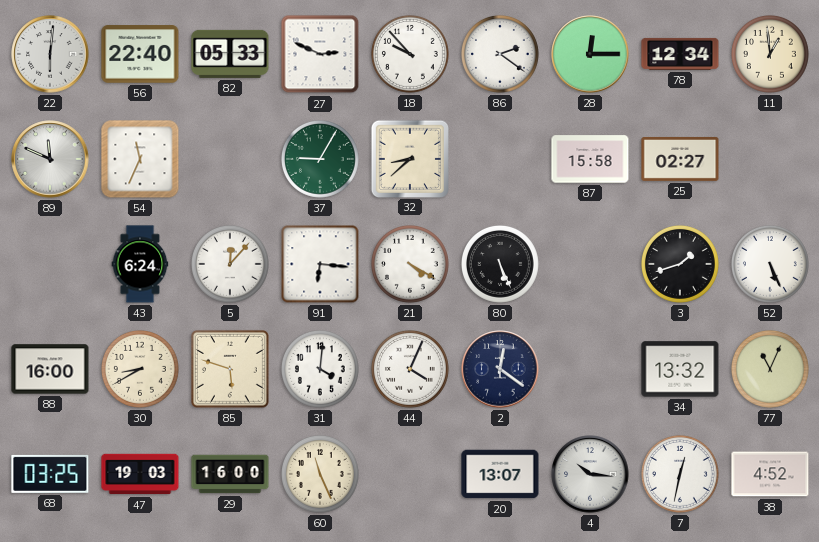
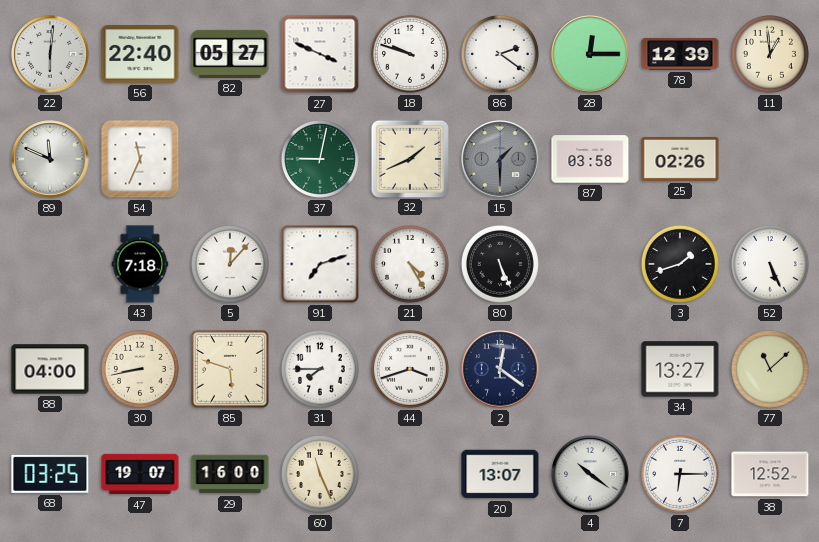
82: 05:33 -> 05:27
27: 2:49 -> 3:49
18: 9:53 -> 9:48
78: 12:34 -> 12:39
37: 9:05 -> 9:02
32: 8:38 -> 1:41
15: none -> 1:30
87: 15:58 -> 03:58
25: 02:27 -> 02:26
43: 6:24 -> 7:18
91: 6:16 -> 7:12
21: 4:20 -> 4:25
88: 16:00 -> 04:00
30: 8:40 -> 8:43
31: 4:01 -> 7:45
44: 4:04 -> 3:42
34: 13:32 -> 13:27
77: 11:04 -> 11:08
47: 19:03 -> 19:07
4: 10:16 -> 10:21
7: 12:32 -> 6:15
38: 4:52 -> 12:52
